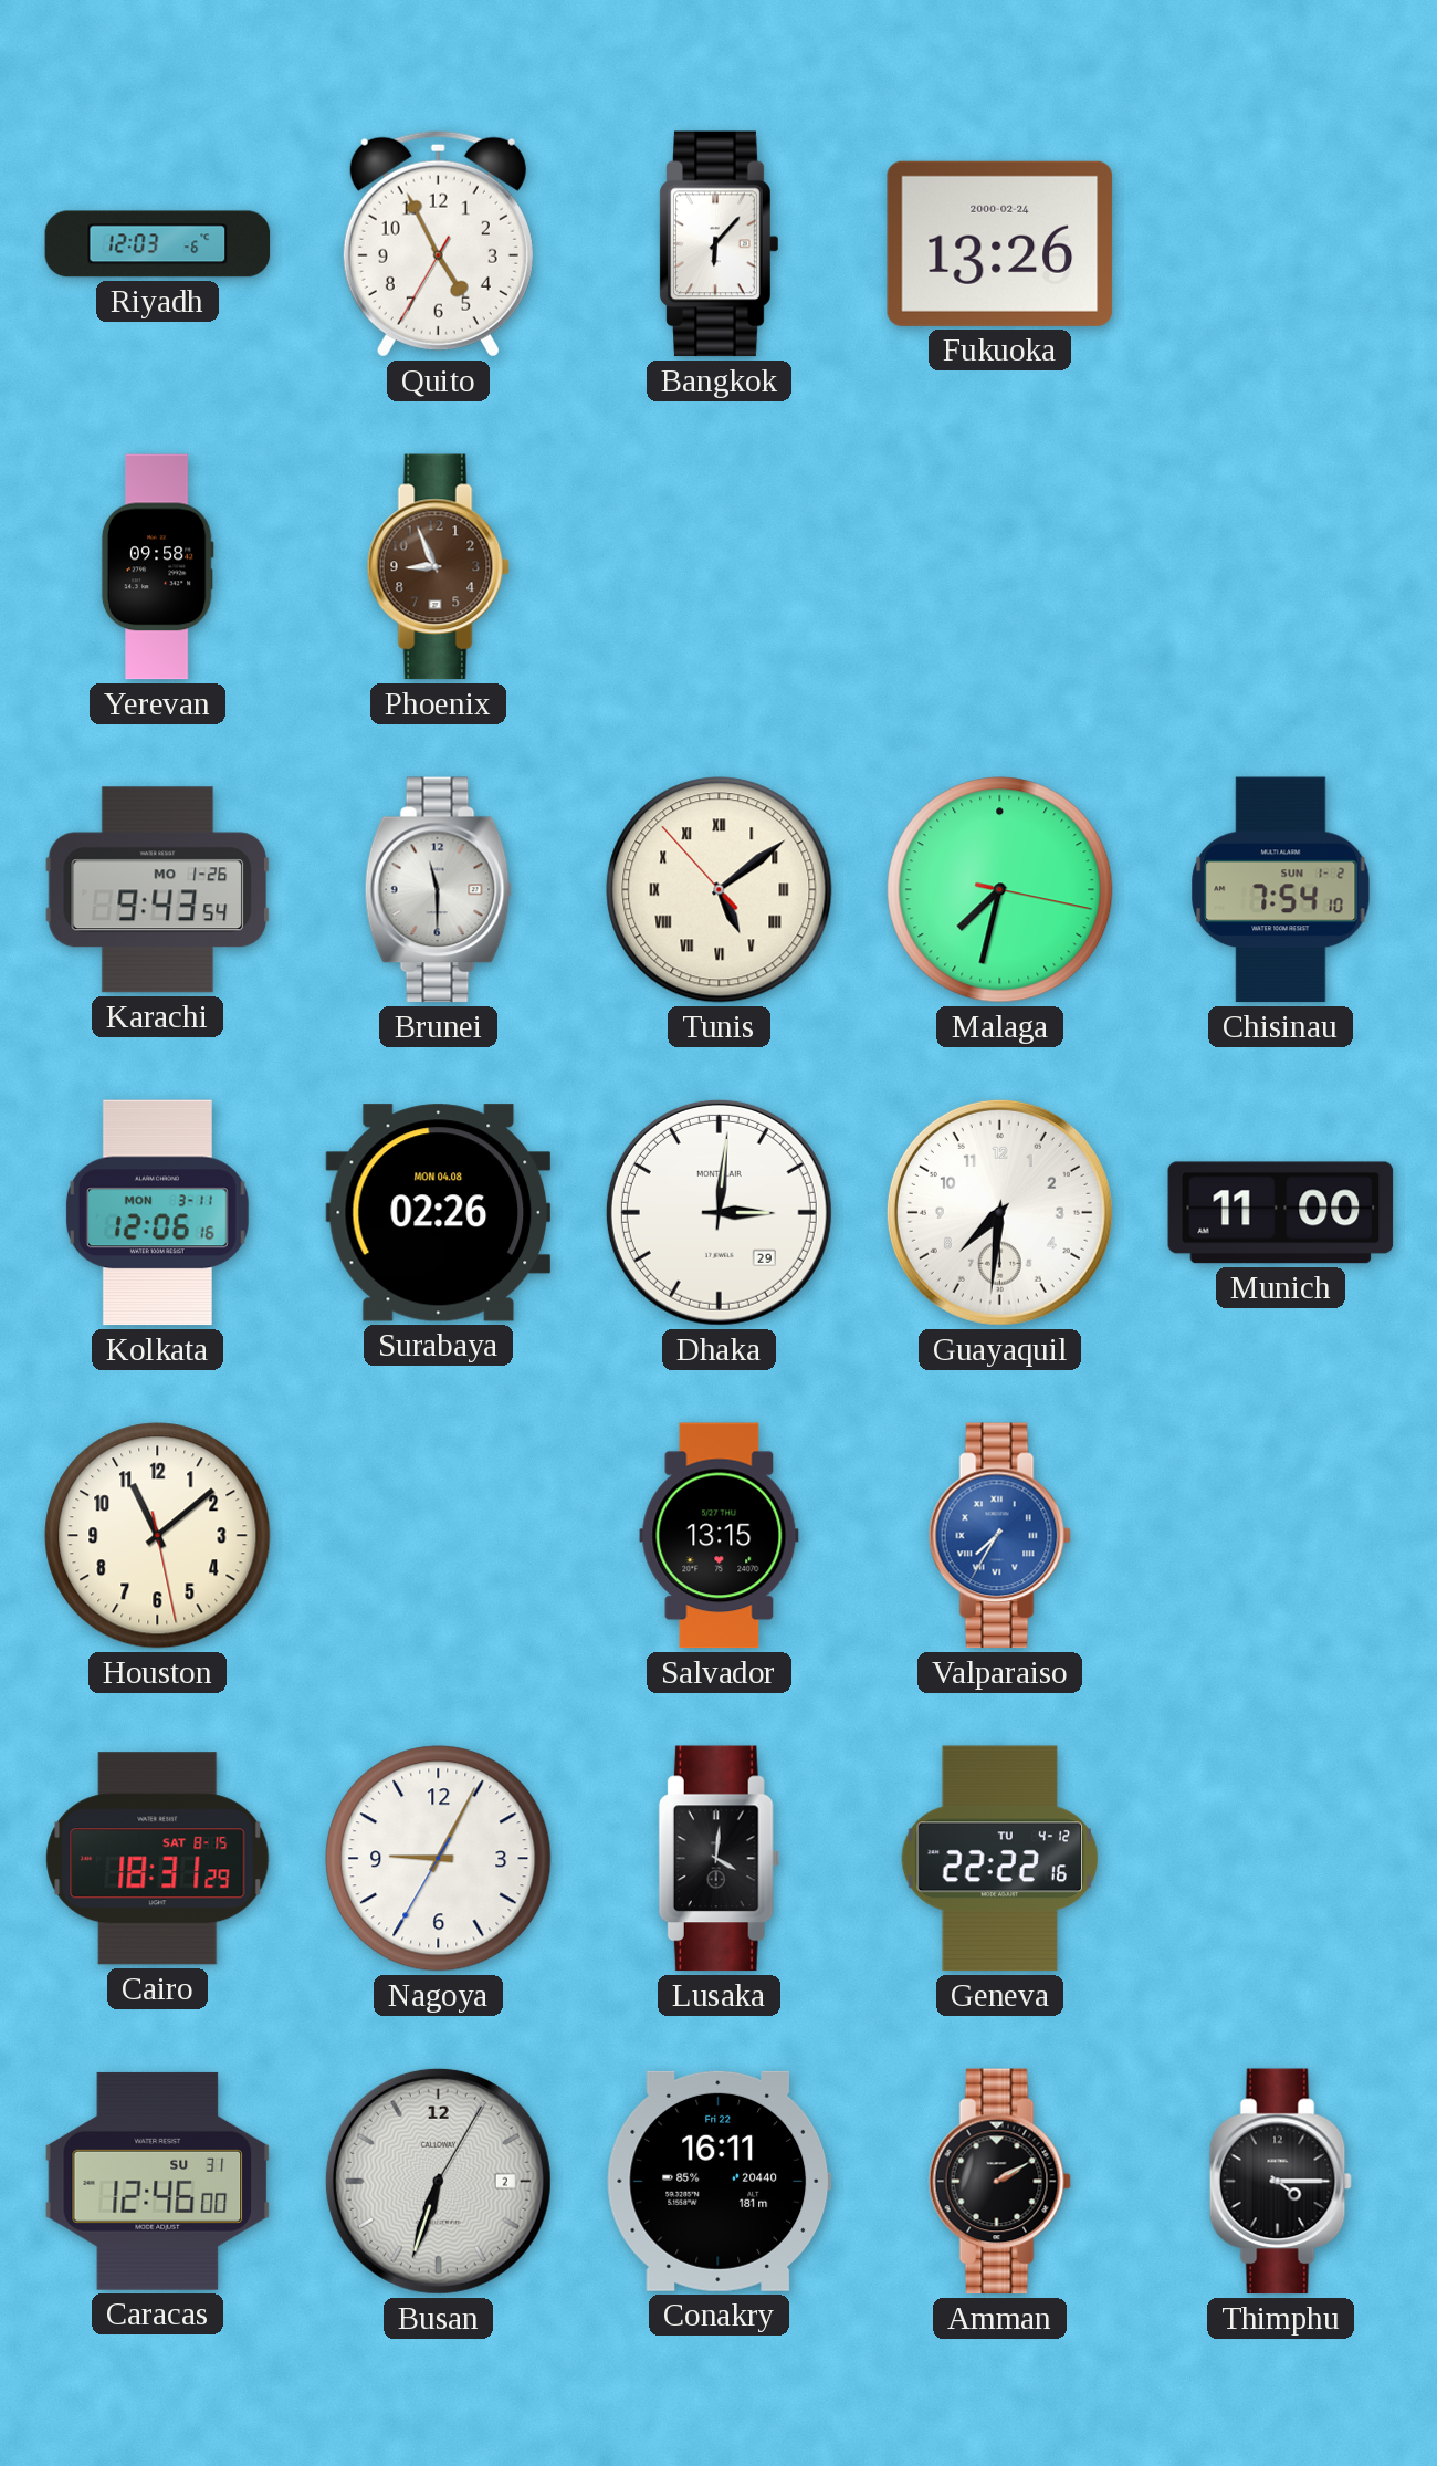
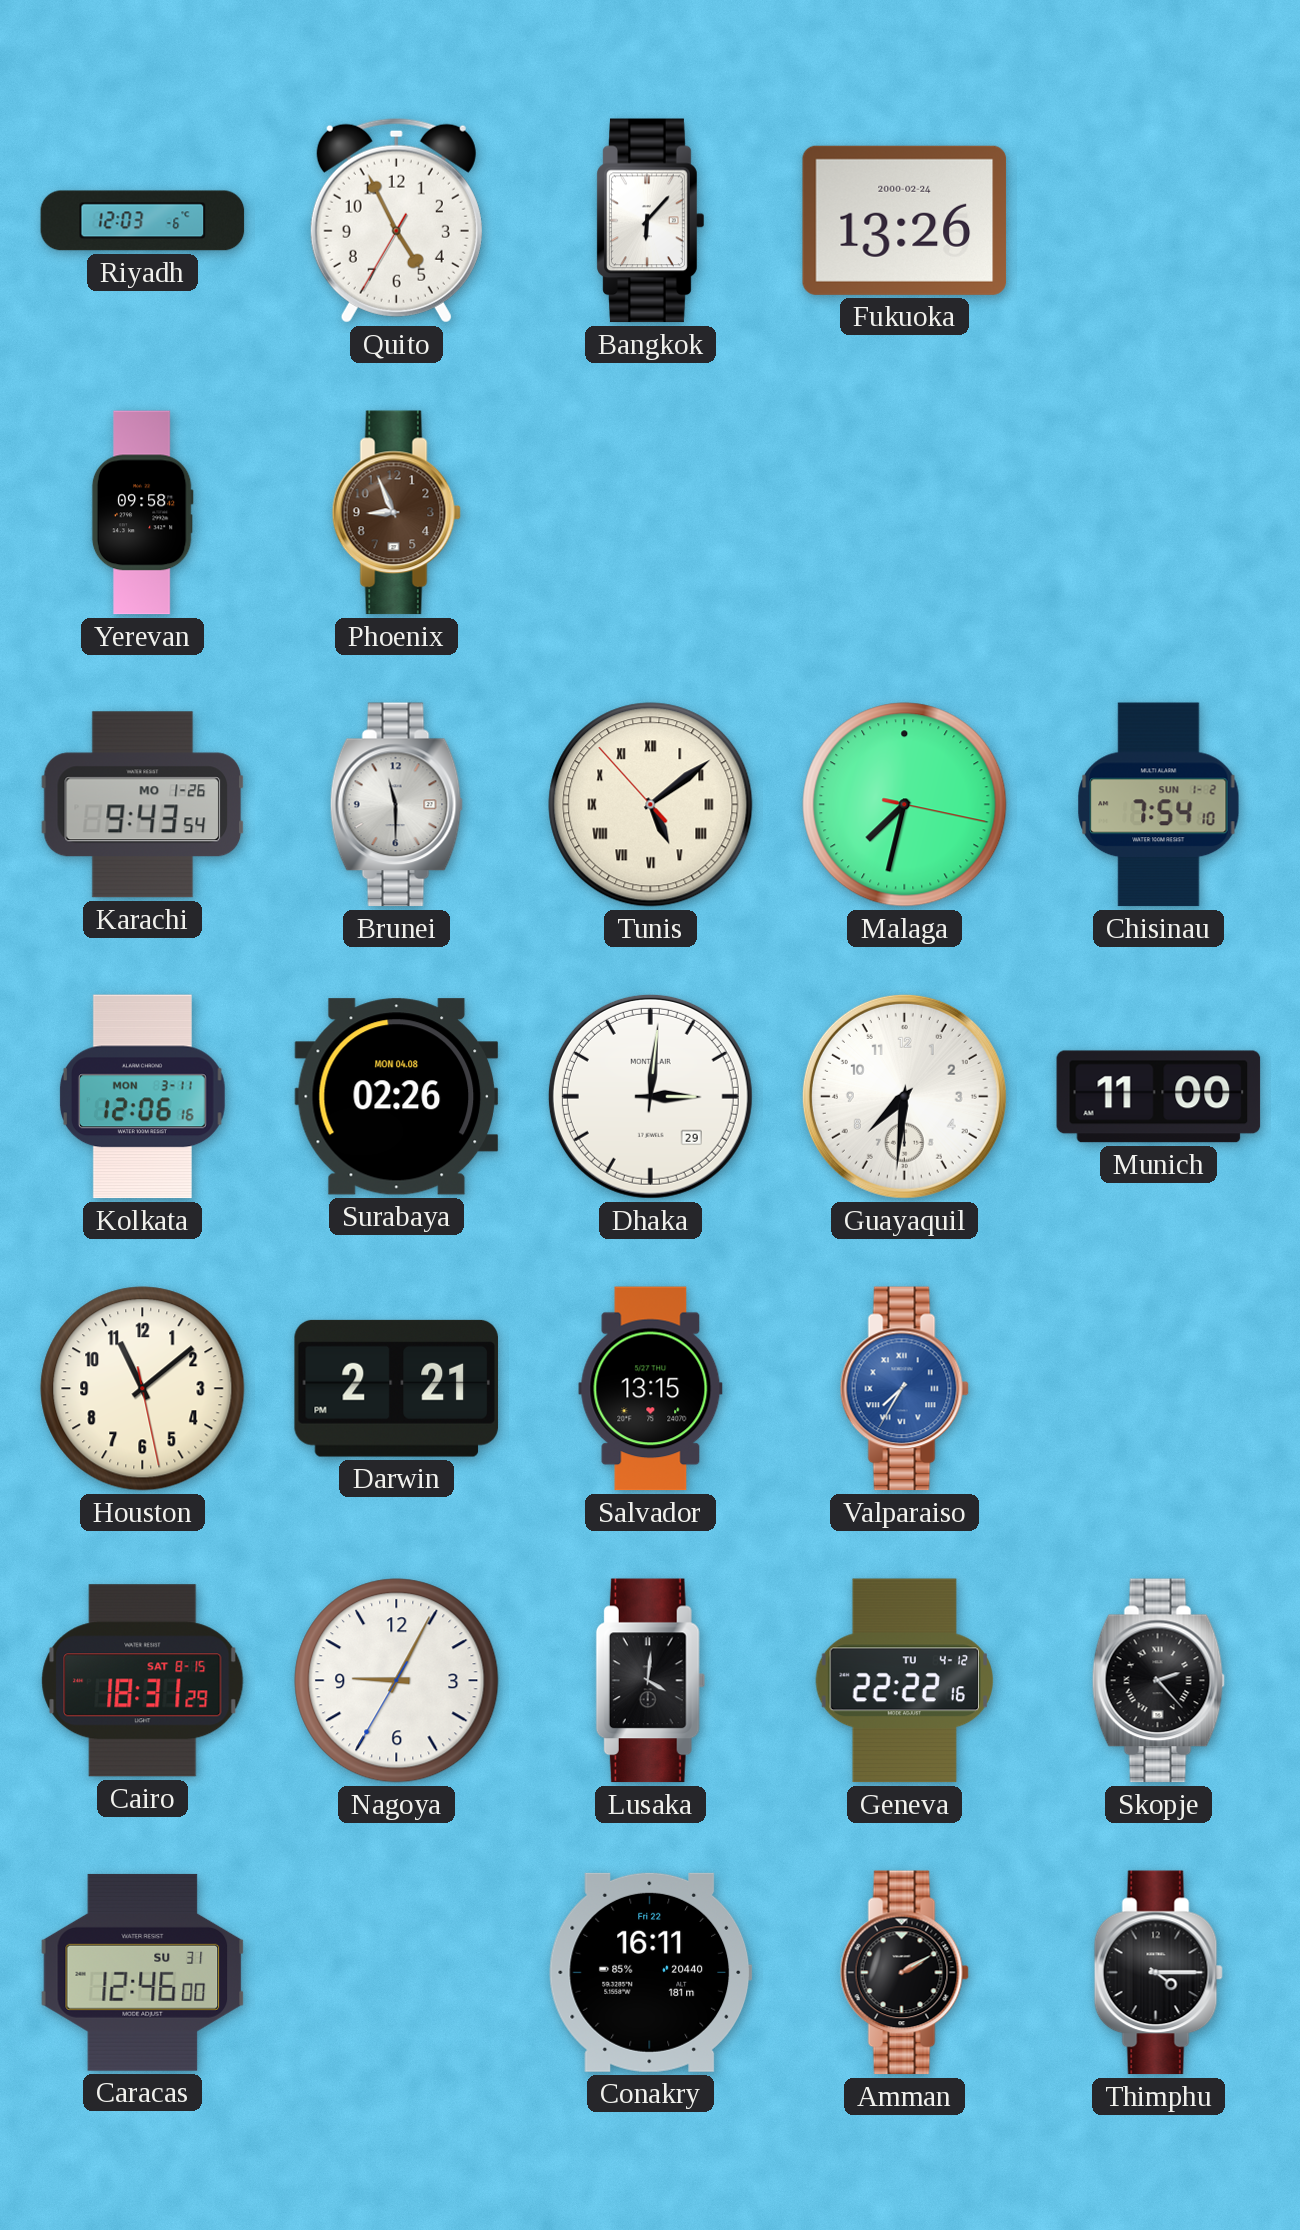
Darwin: none -> 2:21
Skopje: none -> 2:23
Busan: 6:33 -> none
